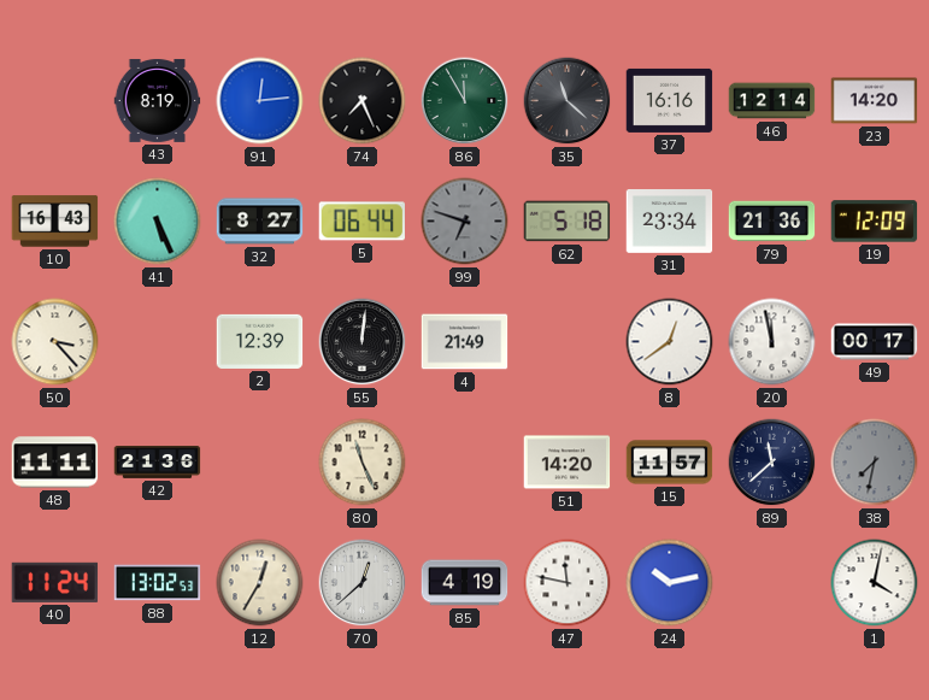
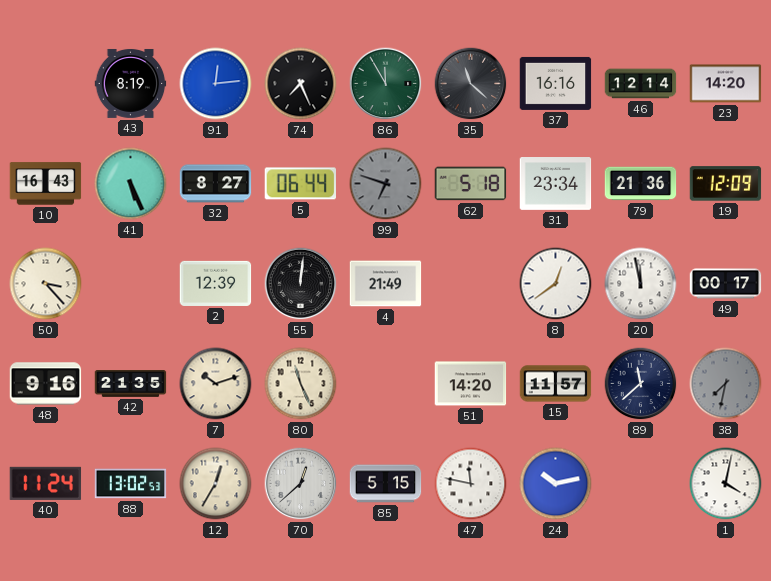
48: 11:11 -> 9:16
42: 21:36 -> 21:35
7: none -> 10:12
85: 4:19 -> 5:15
